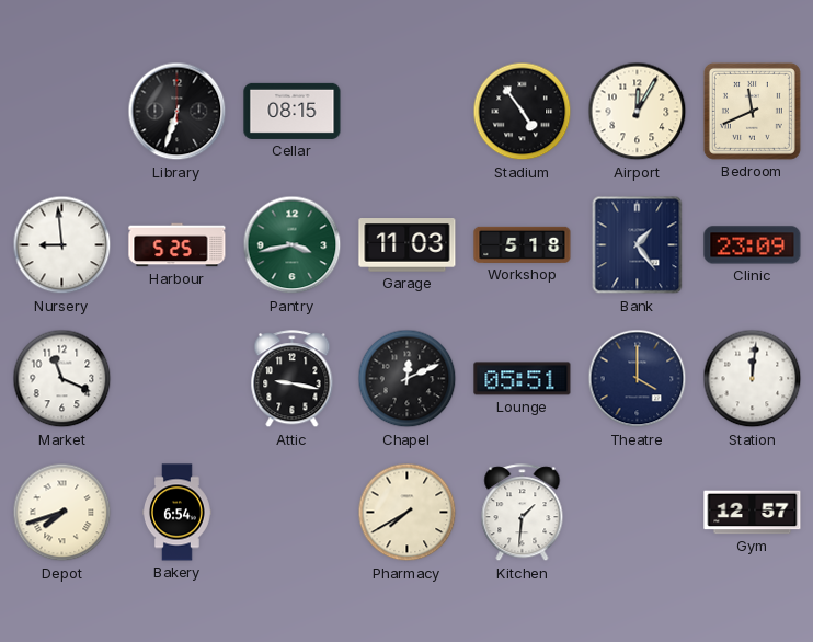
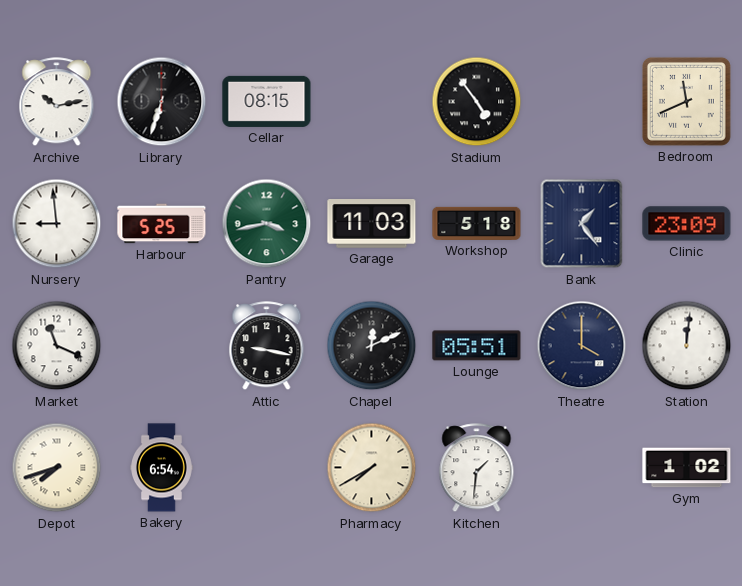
Archive: none -> 10:13
Airport: 12:05 -> none
Gym: 12:57 -> 1:02
